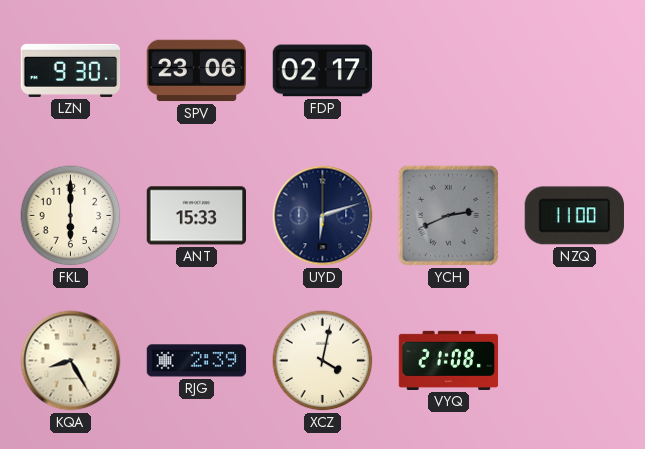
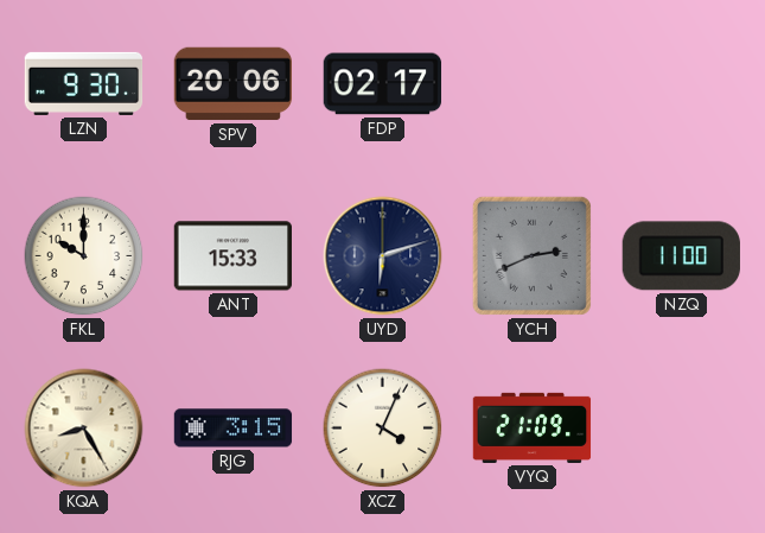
SPV: 23:06 -> 20:06
FKL: 6:00 -> 10:00
RJG: 2:39 -> 3:15
XCZ: 4:02 -> 4:04
VYQ: 21:08 -> 21:09
